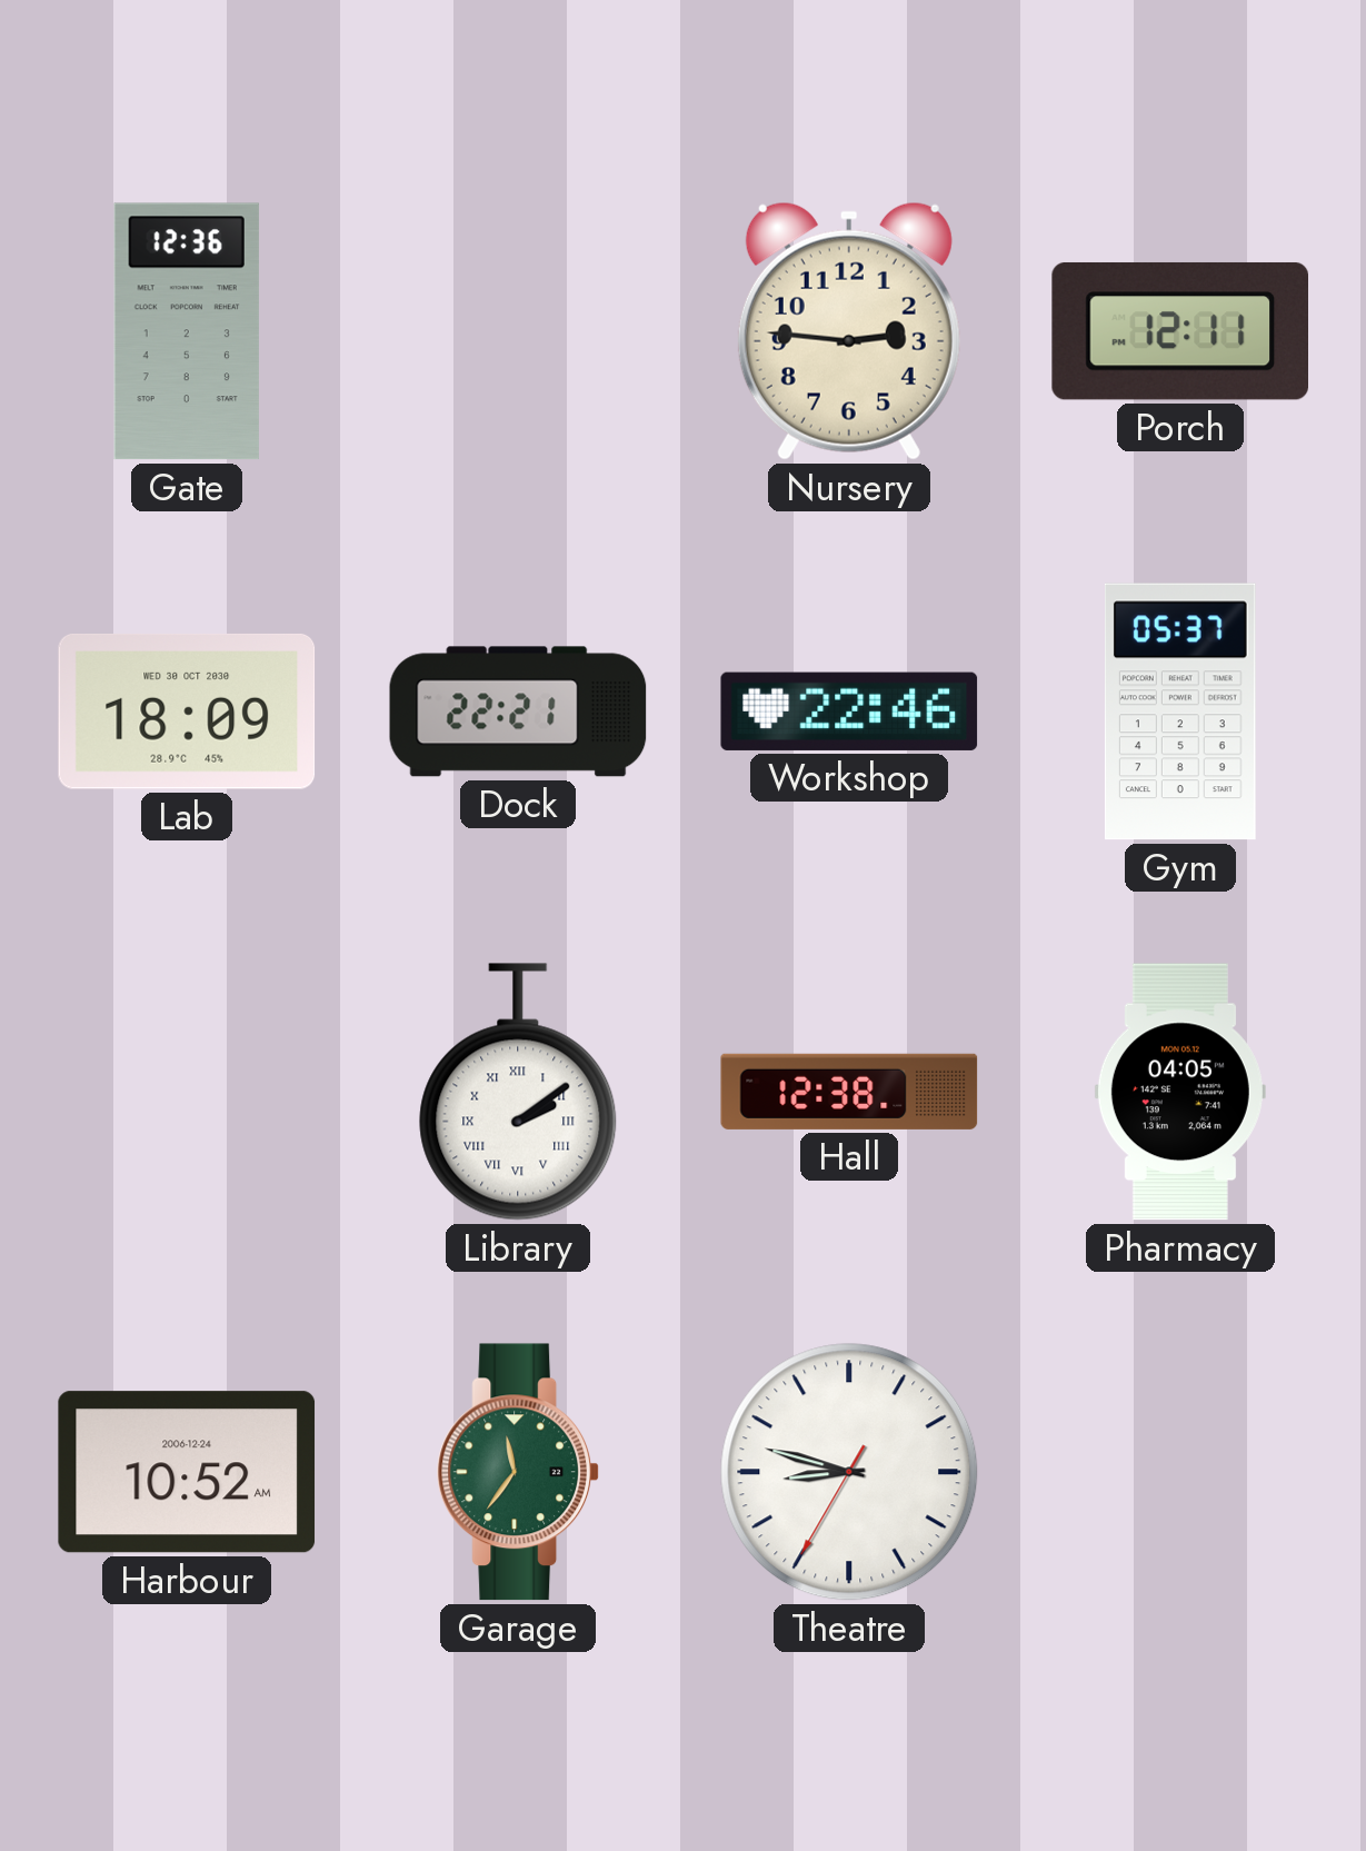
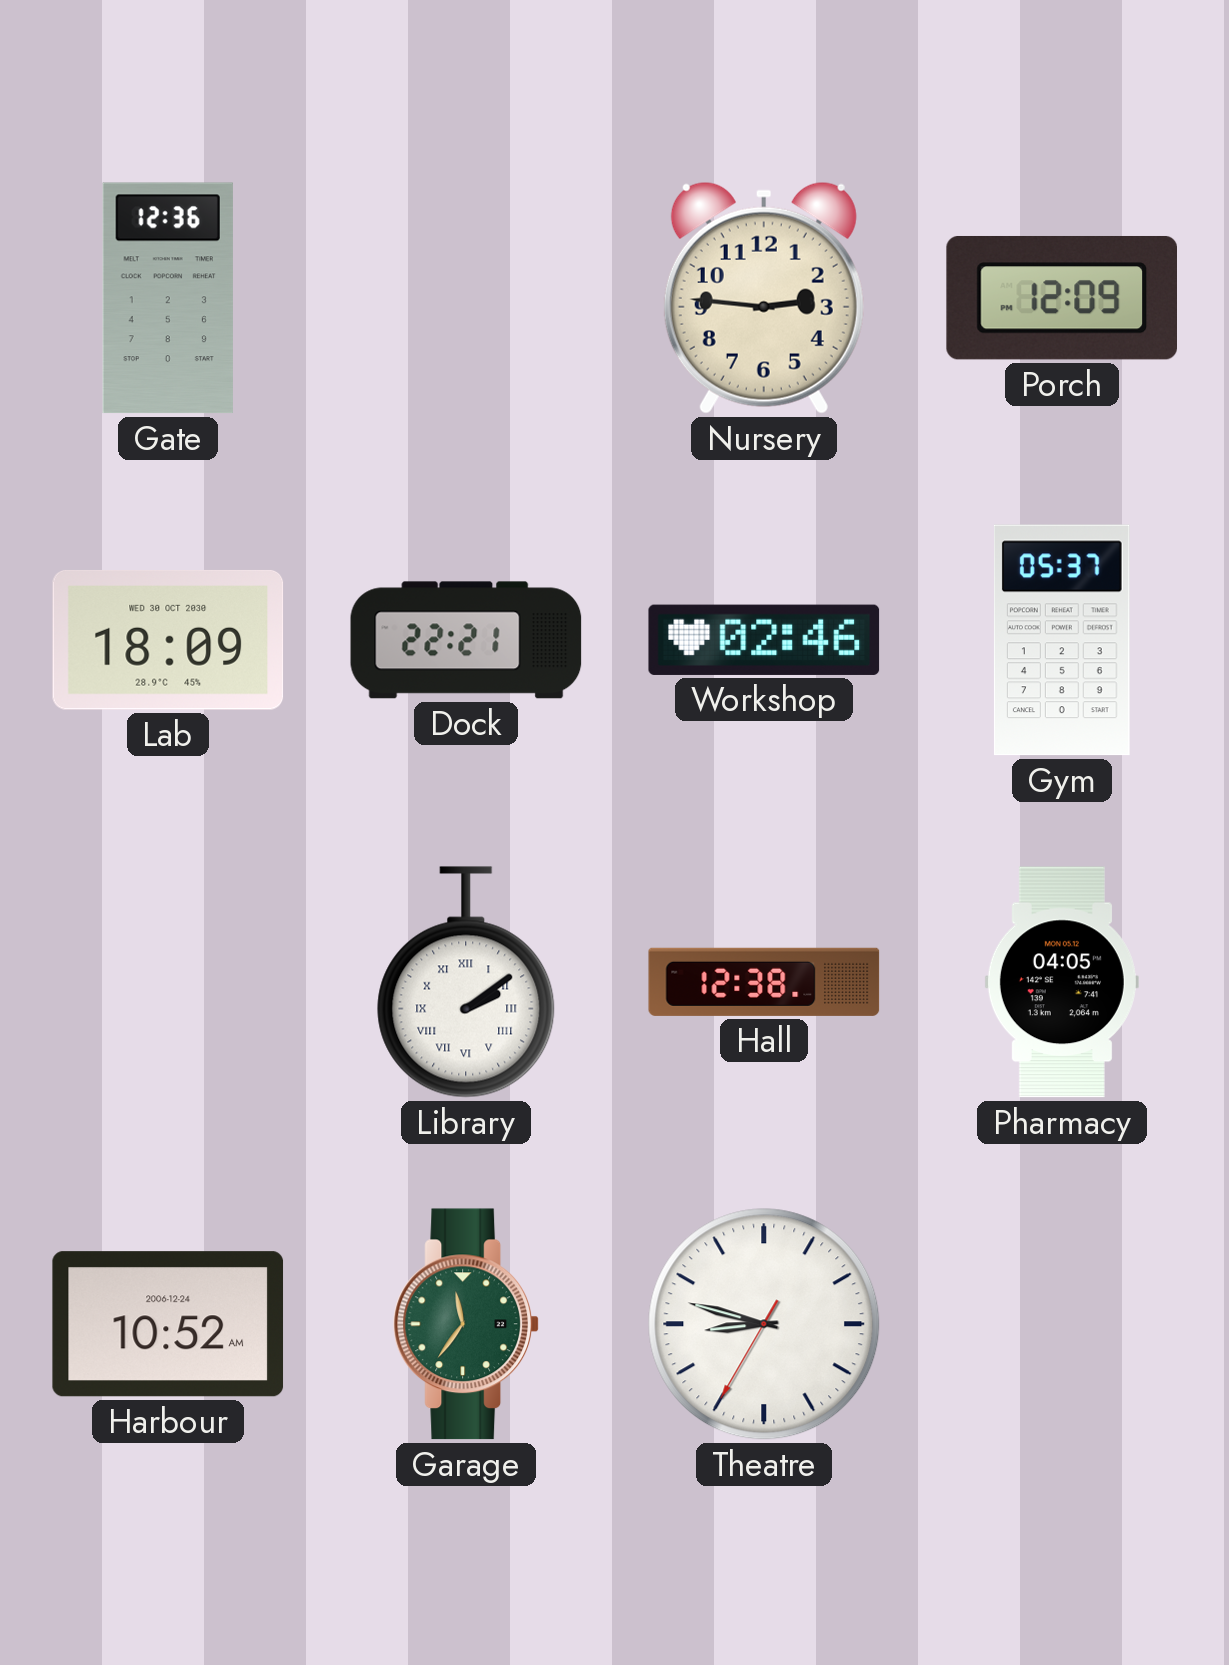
Porch: 12:11 -> 12:09
Workshop: 22:46 -> 02:46
